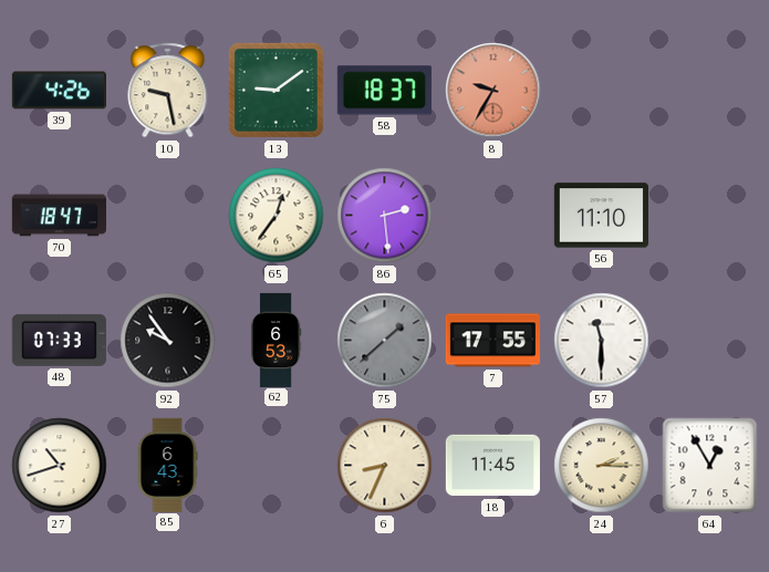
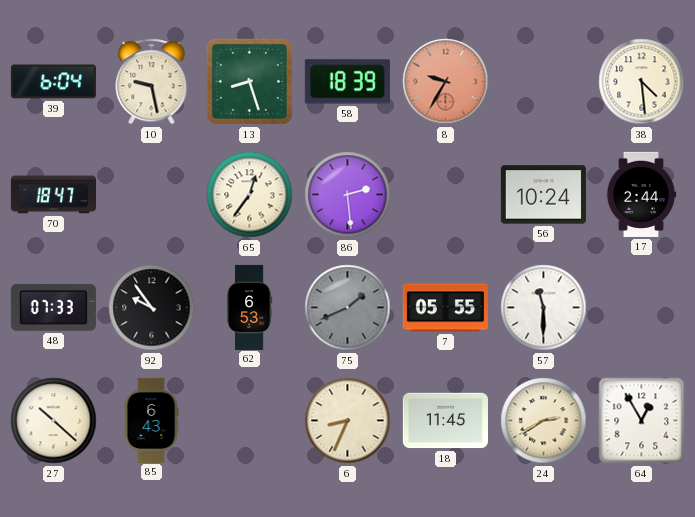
39: 4:26 -> 6:04
13: 9:09 -> 8:27
58: 18:37 -> 18:39
38: none -> 4:29
56: 11:10 -> 10:24
17: none -> 2:44
75: 1:38 -> 1:41
7: 17:55 -> 05:55
27: 10:42 -> 10:22
24: 2:15 -> 2:40
